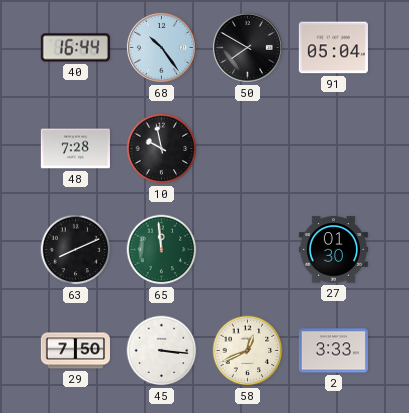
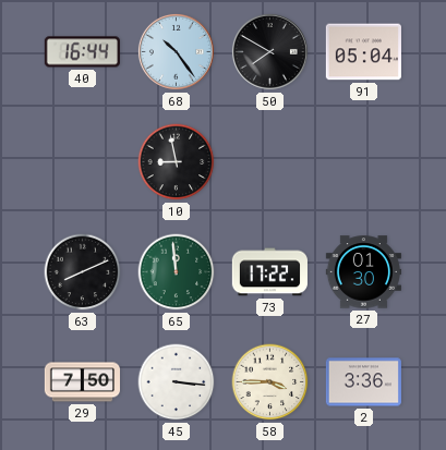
48: 7:28 -> none
10: 9:58 -> 8:58
73: none -> 17:22
58: 12:41 -> 3:45
2: 3:33 -> 3:36
